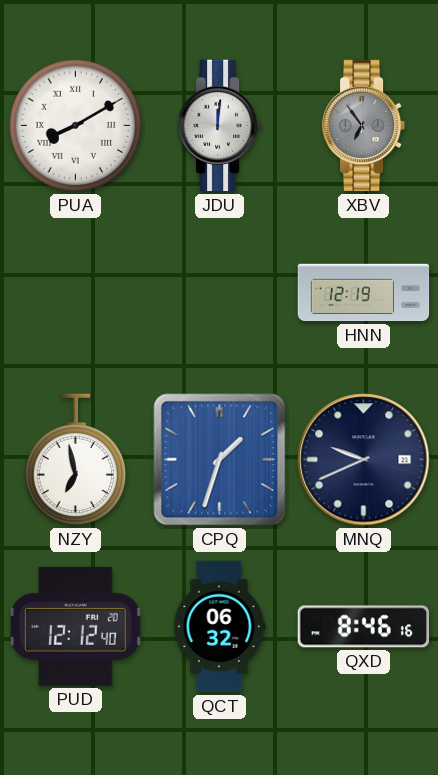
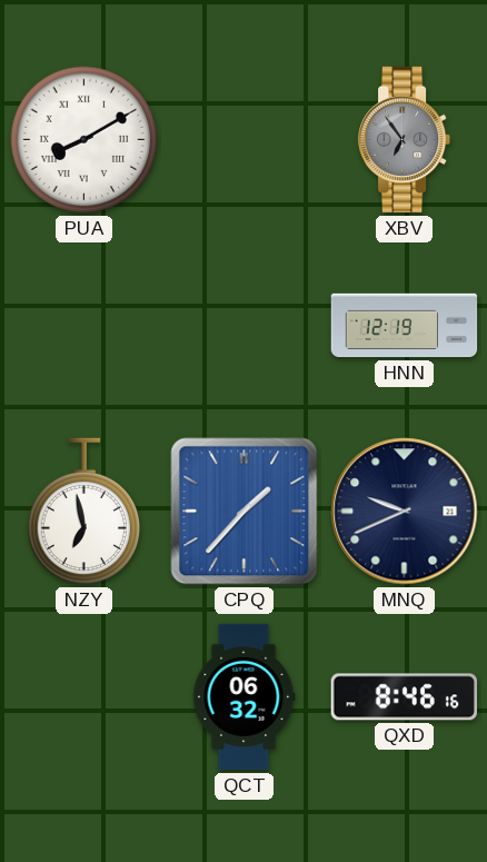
JDU: 12:01 -> none
CPQ: 1:33 -> 1:37
PUD: 12:12 -> none
